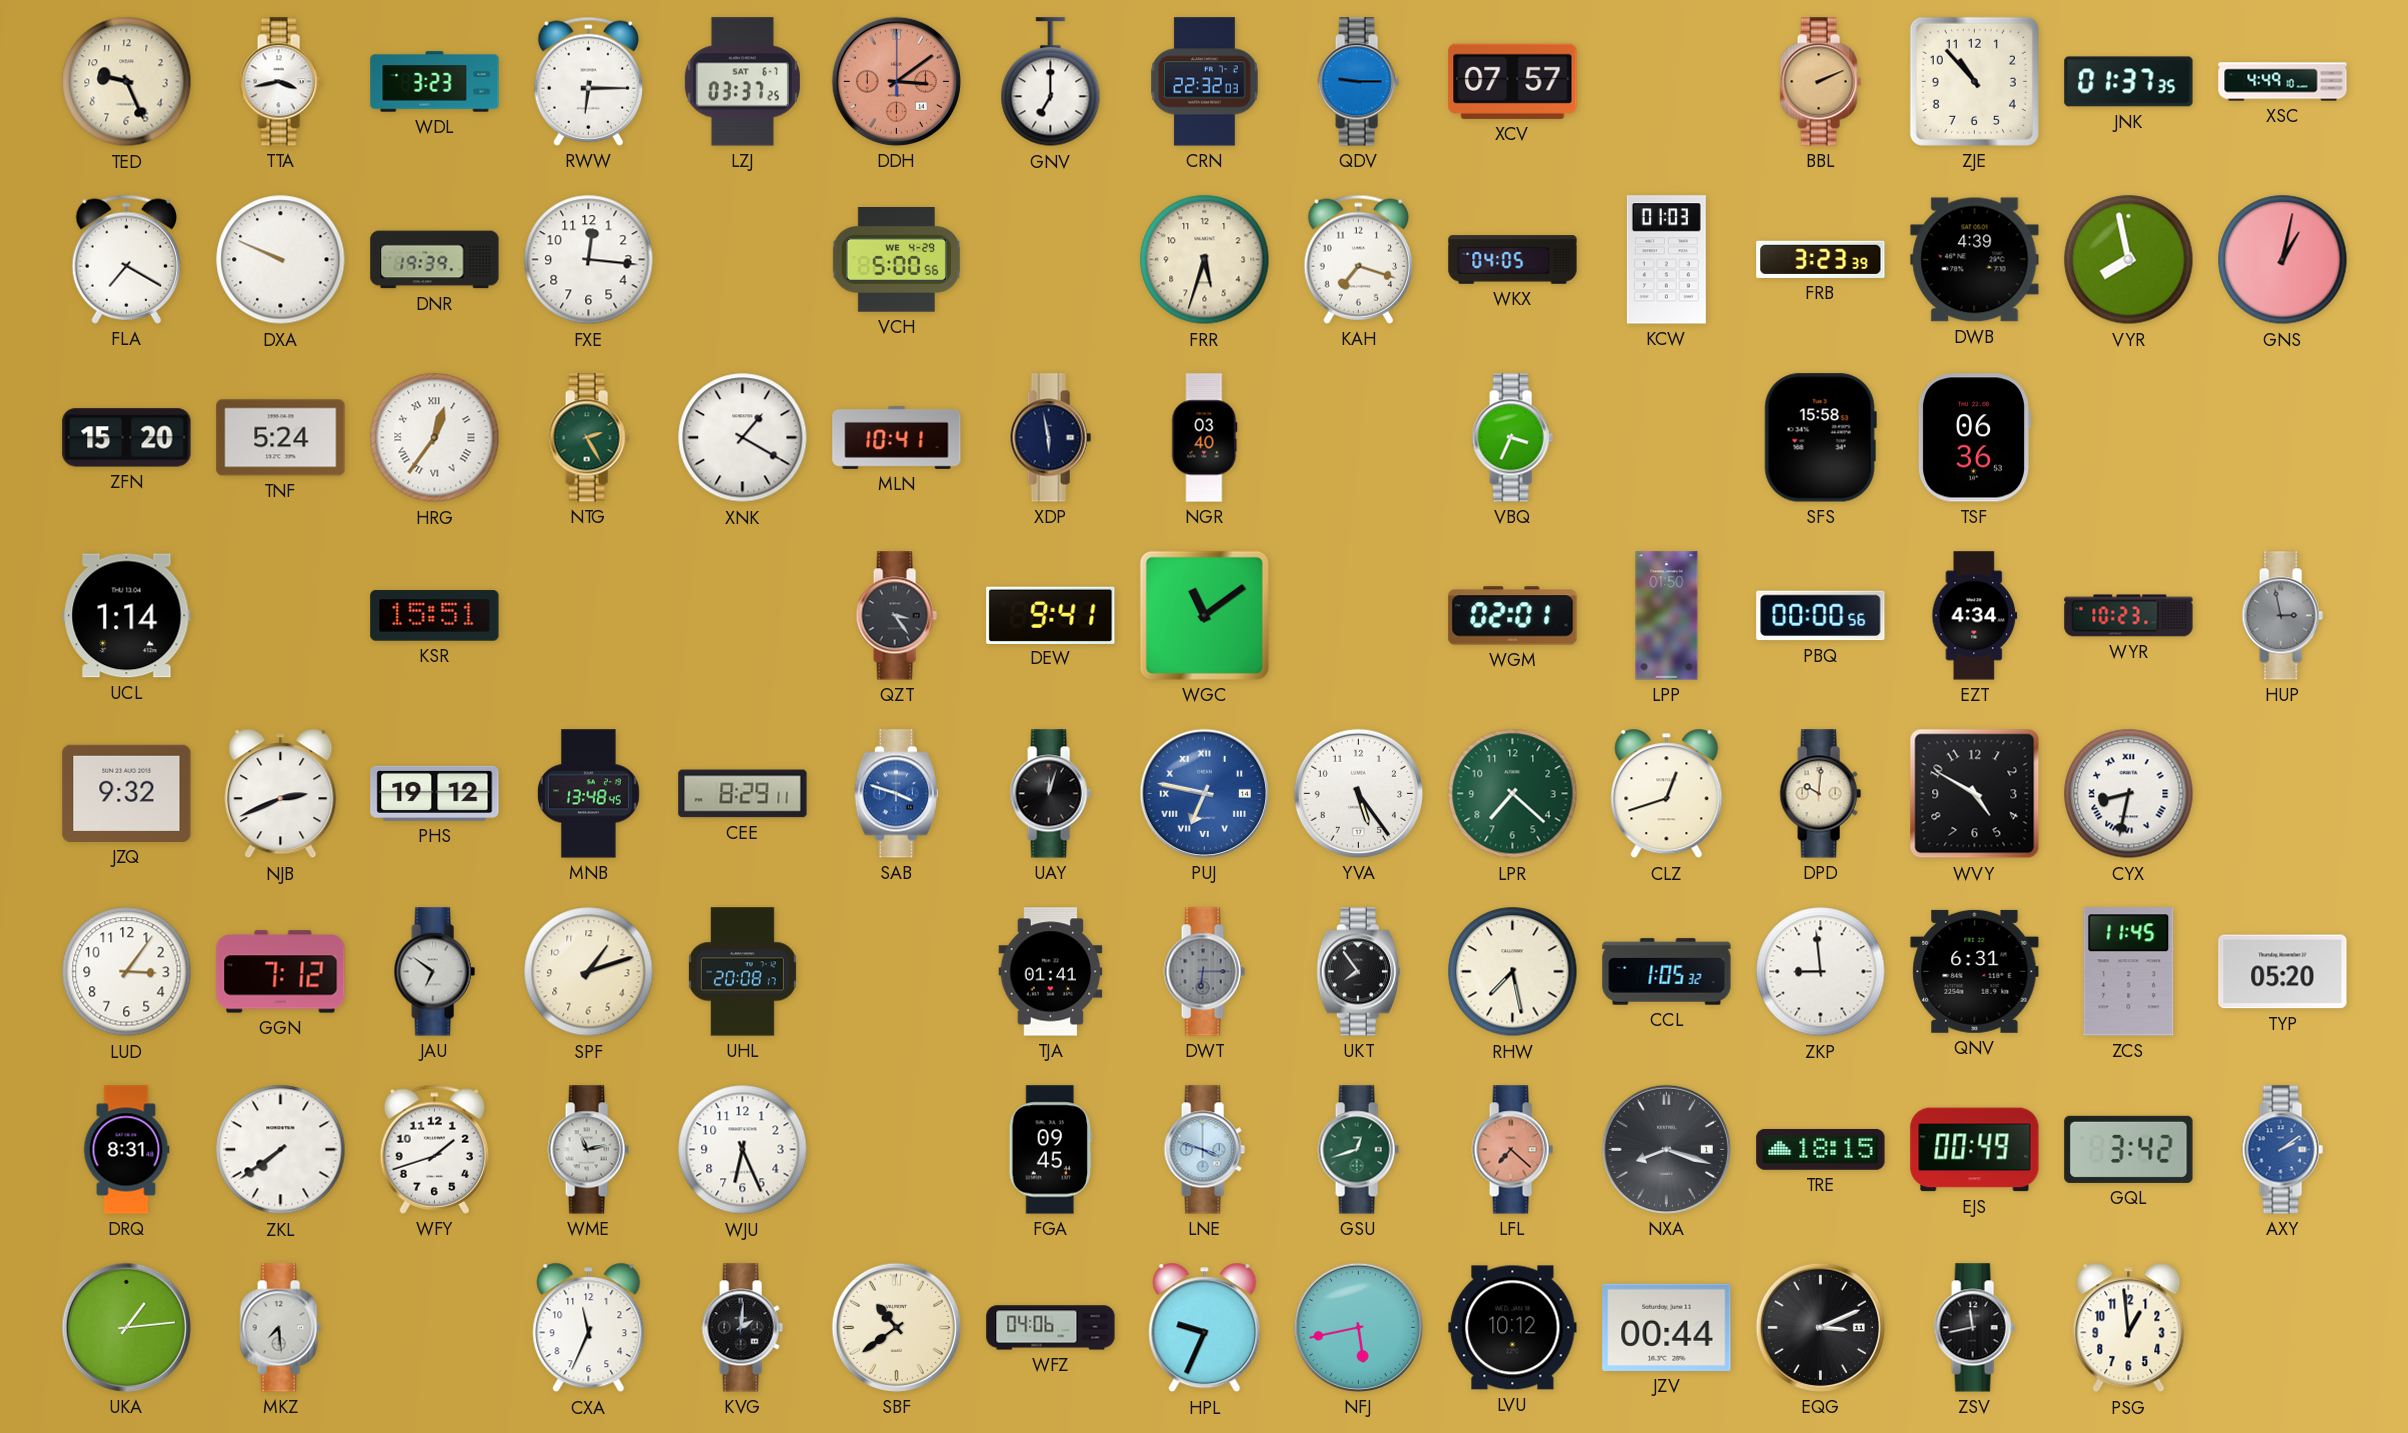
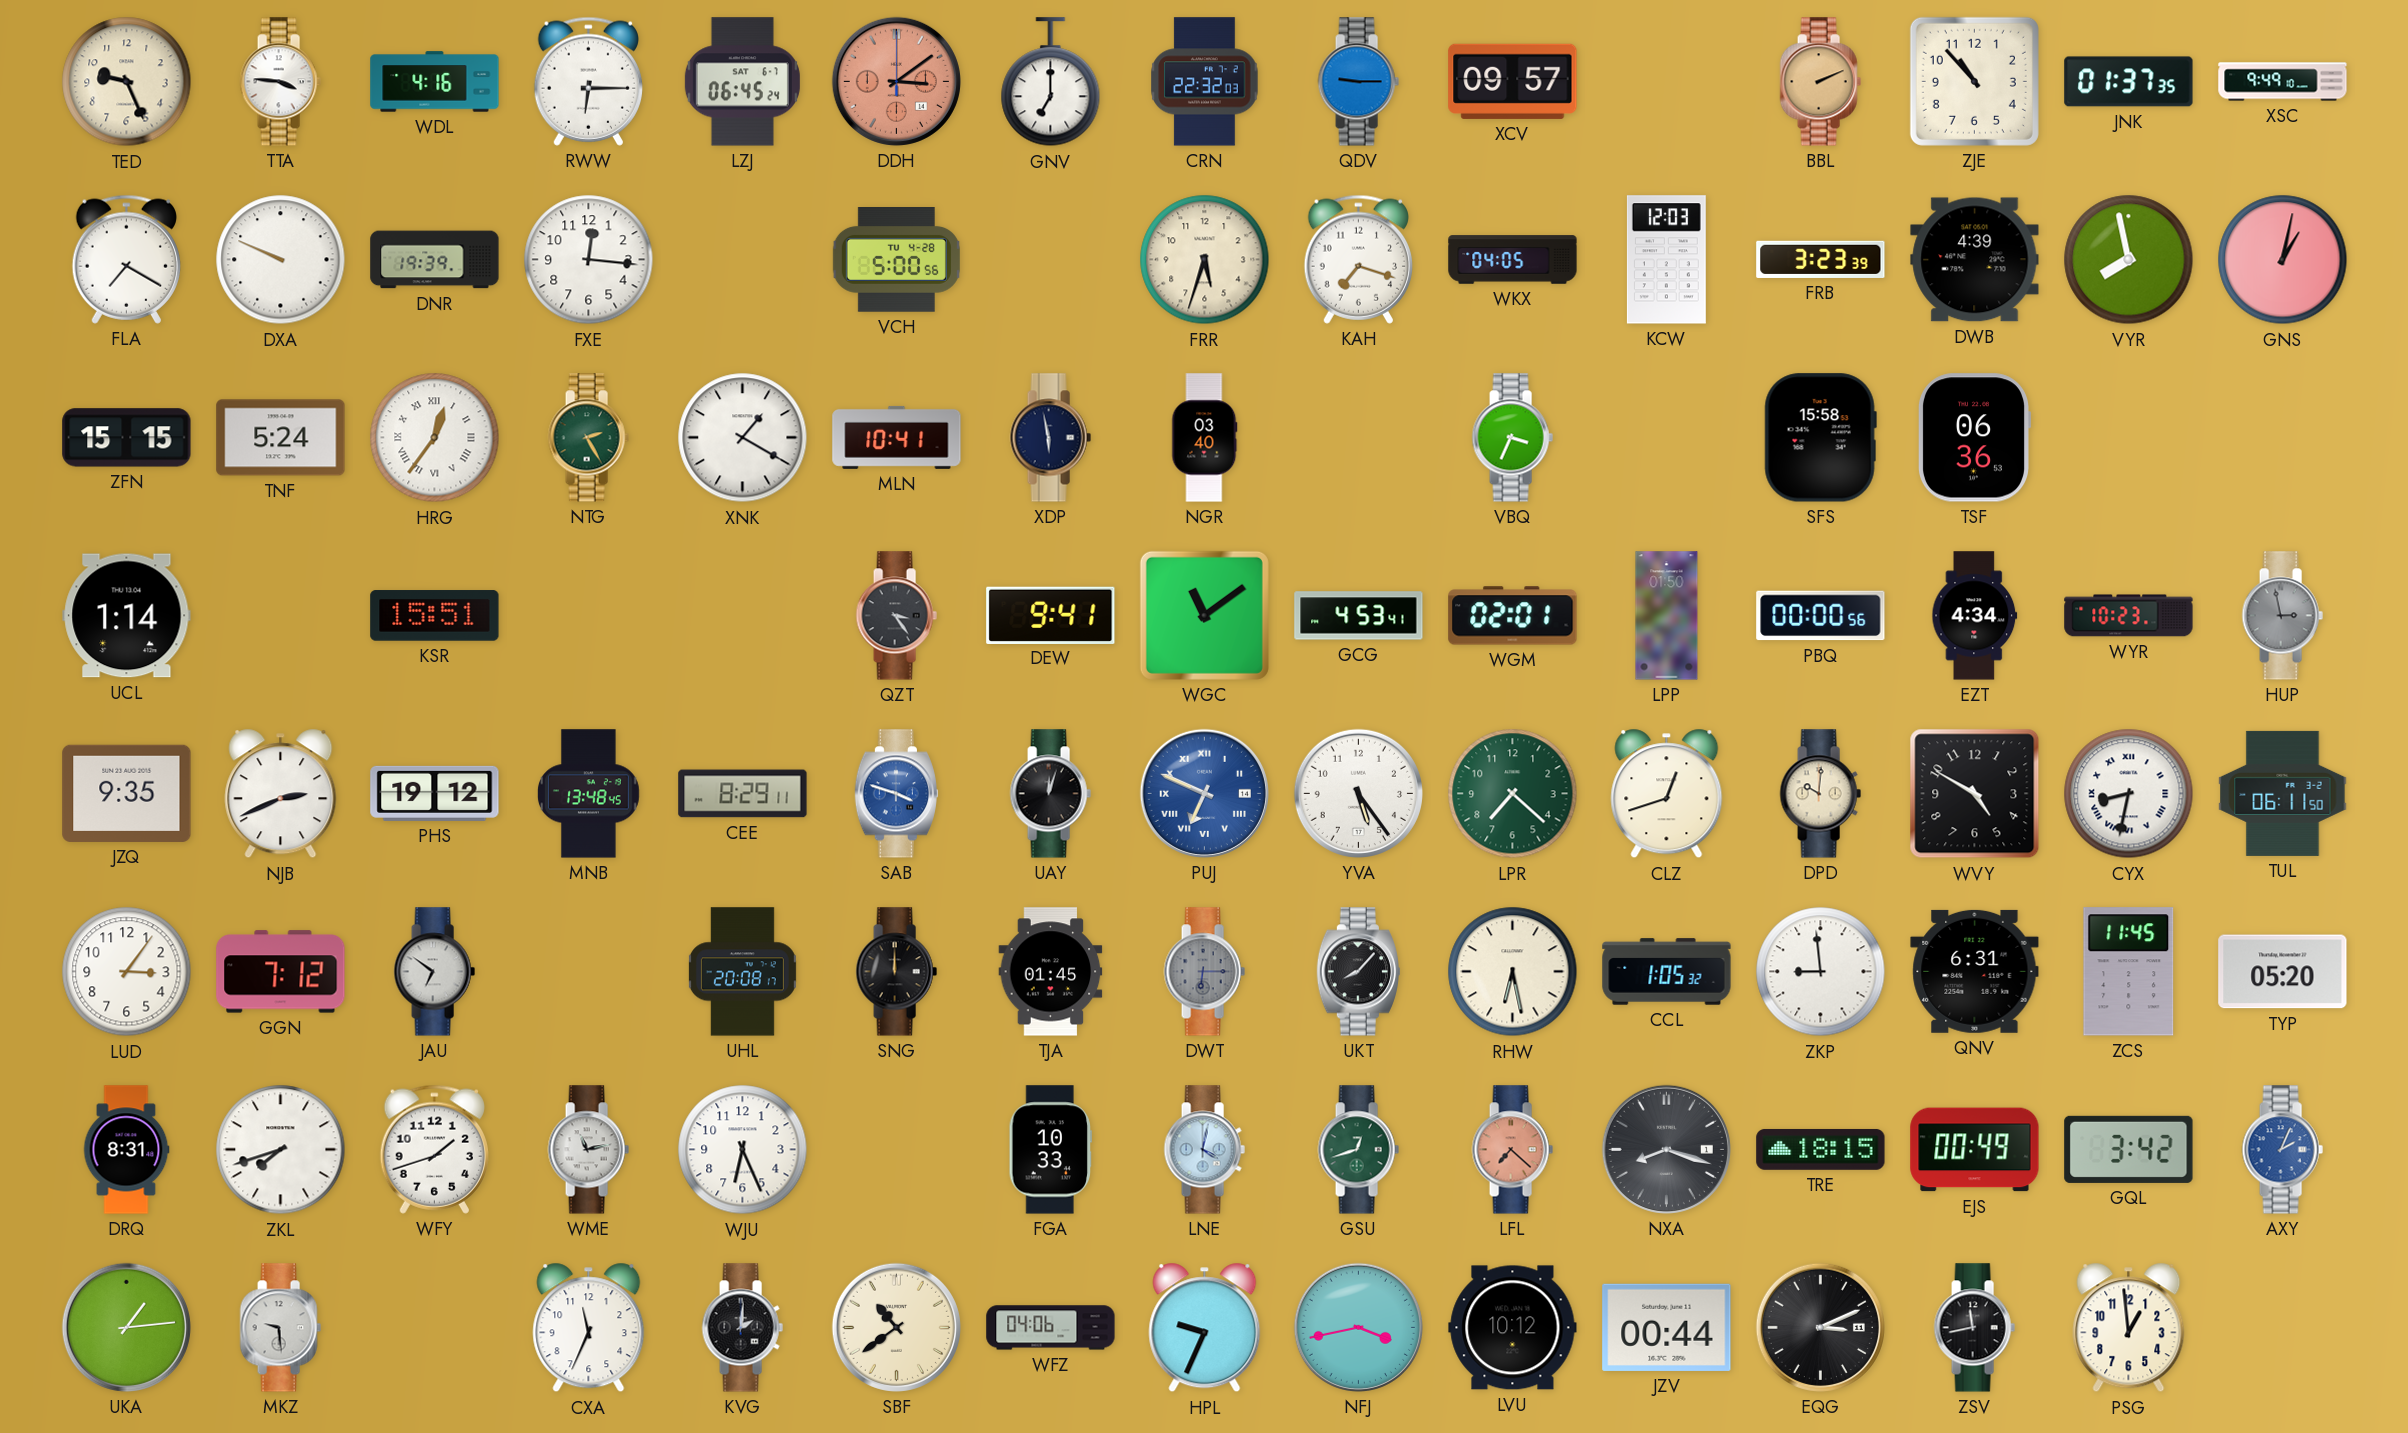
TTA: 3:43 -> 3:46
WDL: 3:23 -> 4:16
LZJ: 03:37 -> 06:45
XCV: 07:57 -> 09:57
XSC: 4:49 -> 9:49
VCH date: WE 4-29 -> TU 4-28
KCW: 01:03 -> 12:03
ZFN: 15:20 -> 15:15
GCG: none -> 4:53
JZQ: 9:32 -> 9:35
PUJ: 6:47 -> 6:49
TUL: none -> 06:11
SPF: 1:12 -> none
SNG: none -> 12:00
TJA: 01:41 -> 01:45
UKT: 7:54 -> 8:07
RHW: 7:28 -> 6:28
ZKL: 7:39 -> 7:42
FGA: 09:45 -> 10:33
LNE: 3:48 -> 4:02
AXY: 2:09 -> 2:04
MKZ: 7:29 -> 9:29
NFJ: 5:43 -> 3:43
